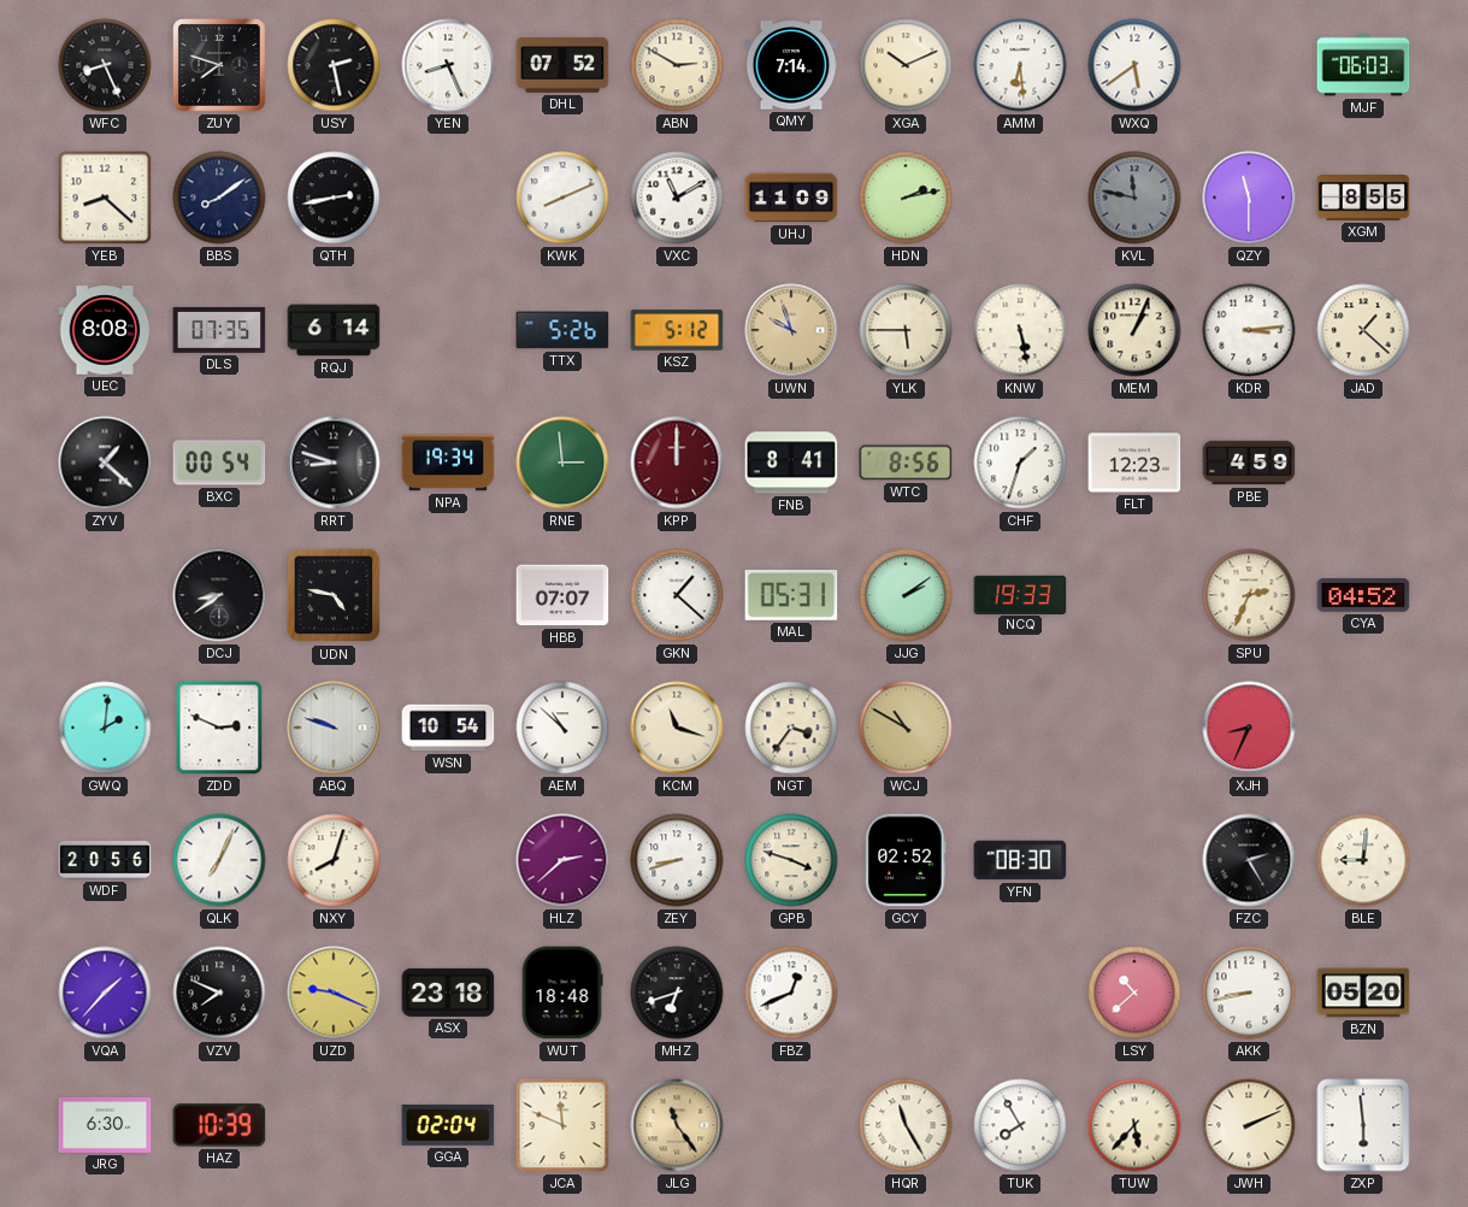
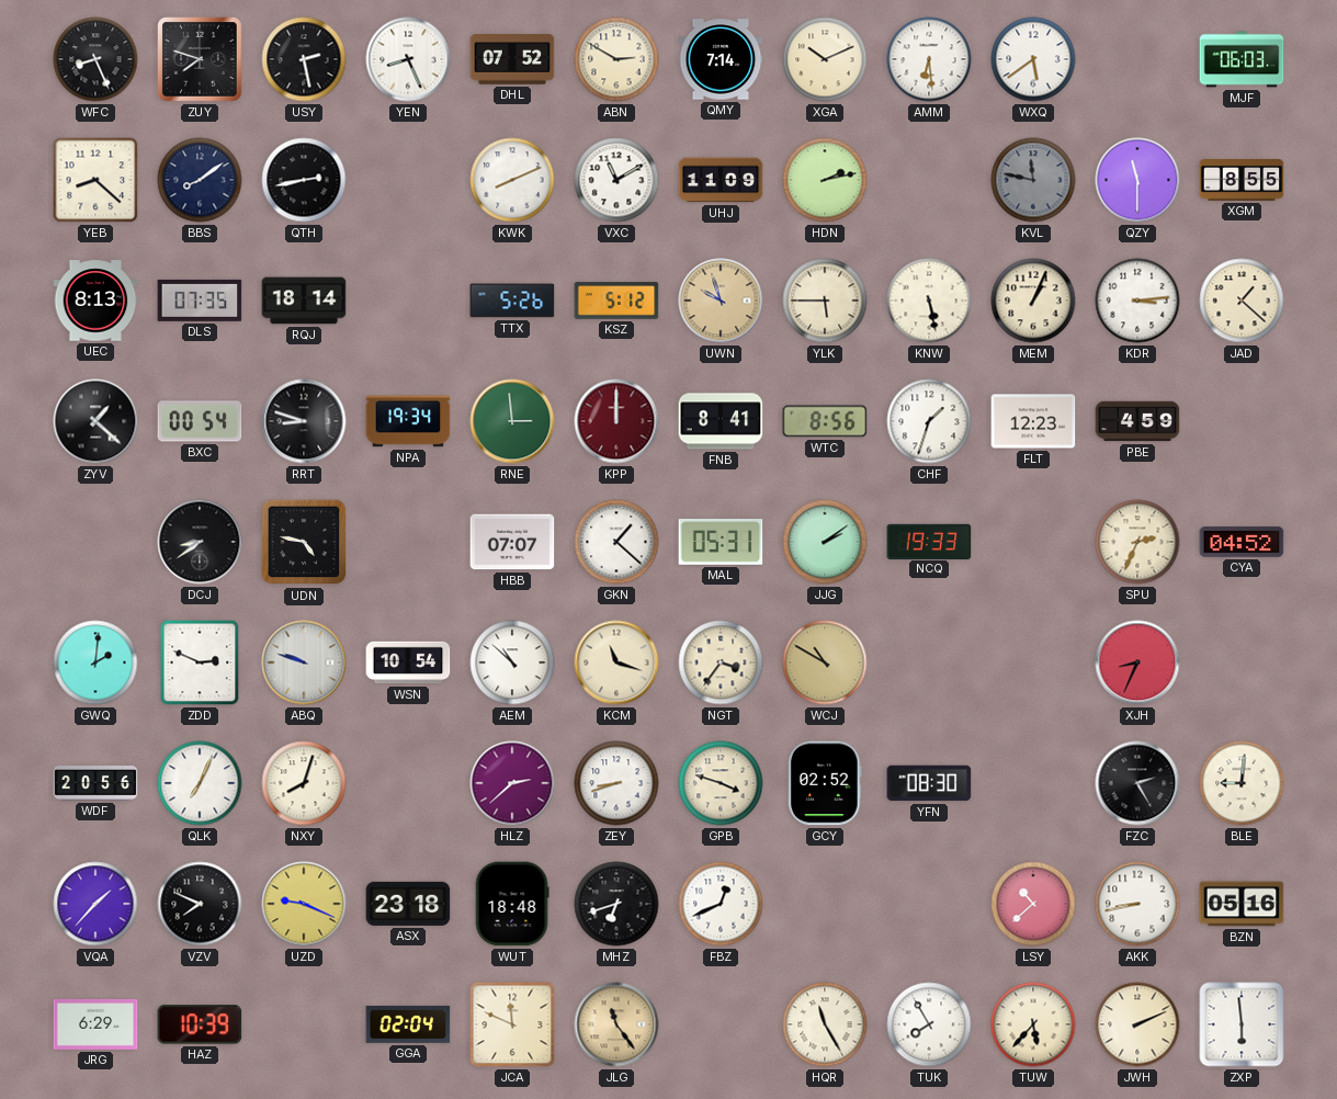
UEC: 8:08 -> 8:13
RQJ: 6:14 -> 18:14
BZN: 05:20 -> 05:16
JRG: 6:30 -> 6:29
